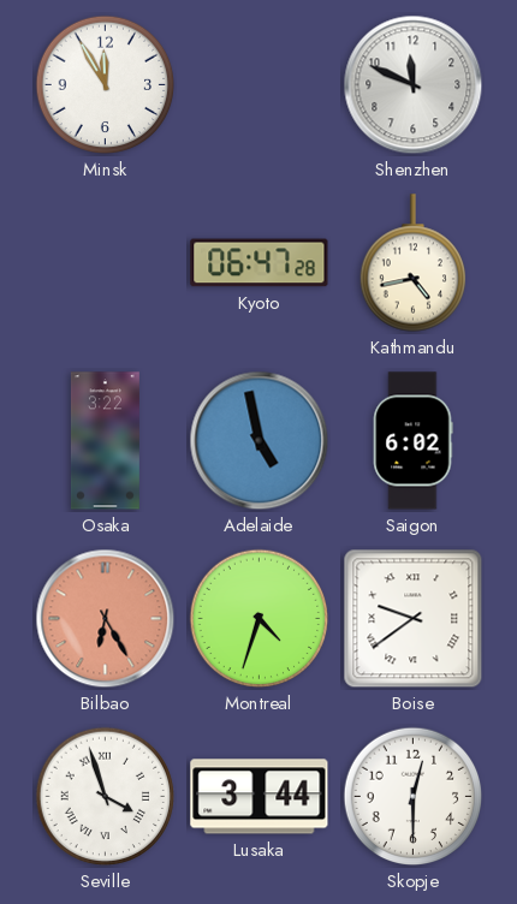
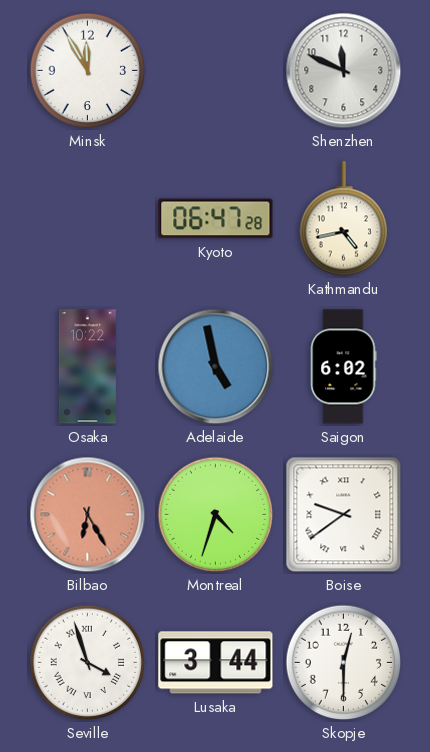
Osaka: 3:22 -> 10:22
